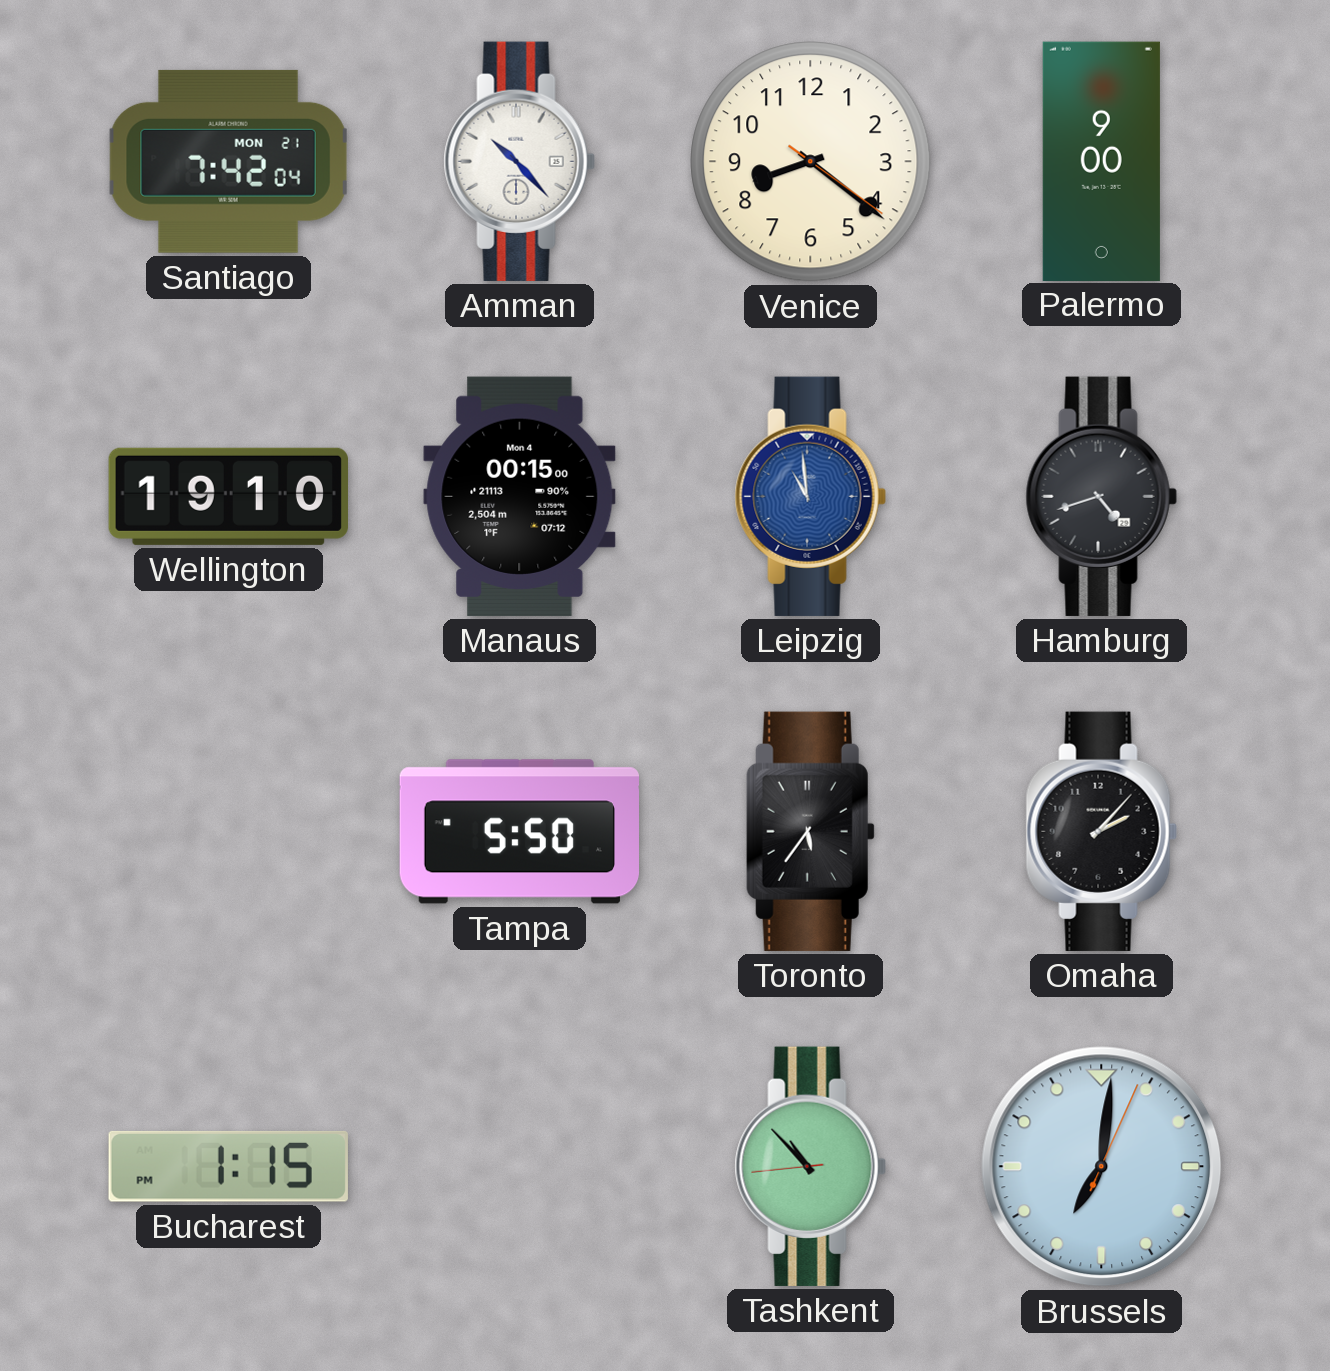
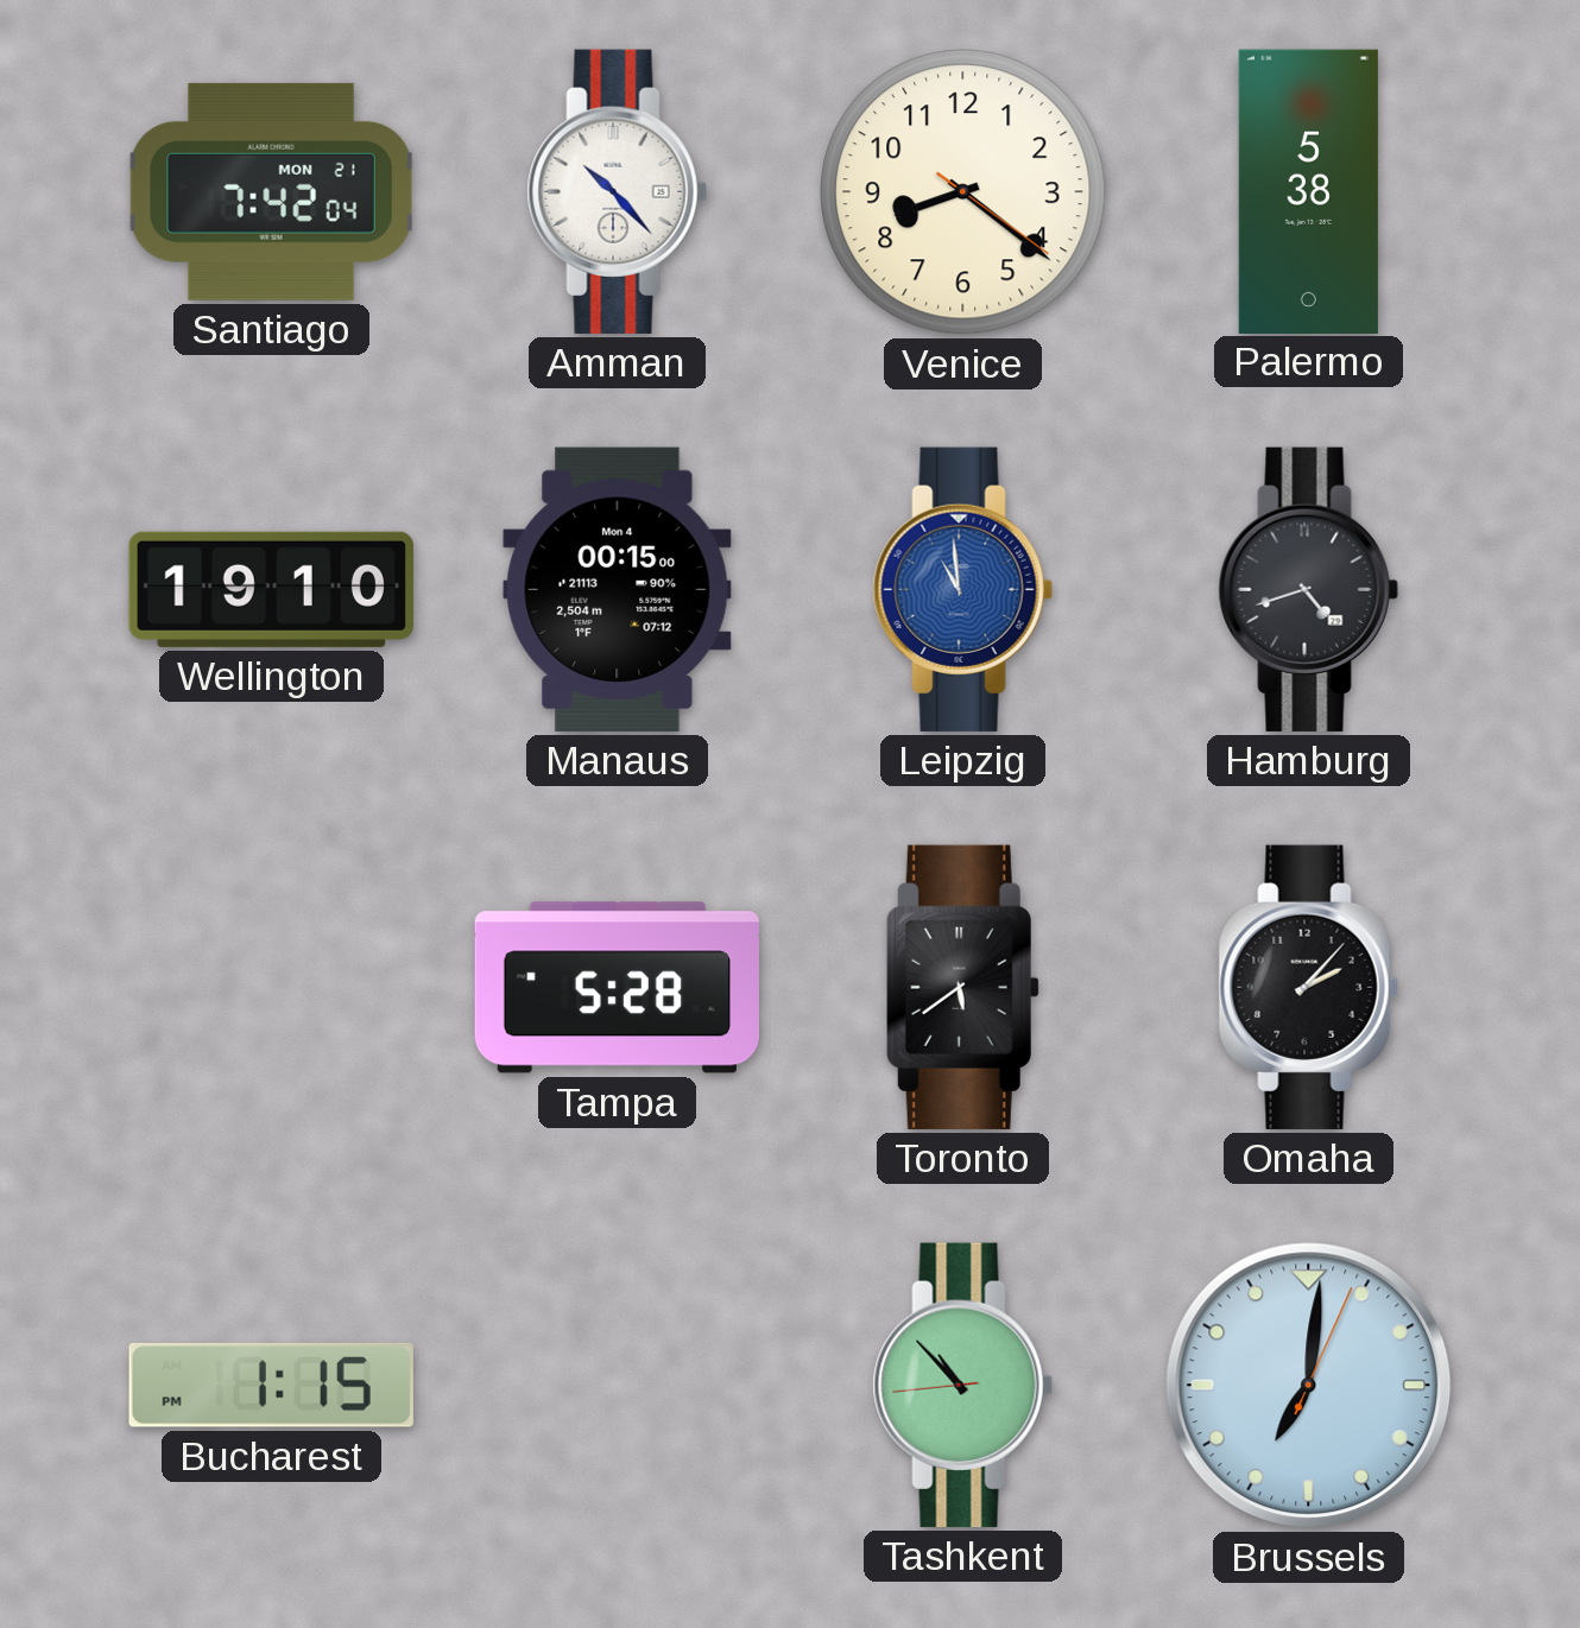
Palermo: 9:00 -> 5:38
Tampa: 5:50 -> 5:28
Toronto: 5:36 -> 5:39
